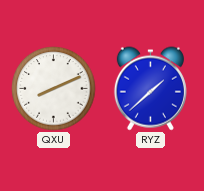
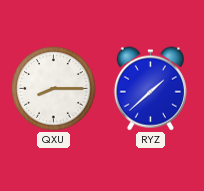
QXU: 8:11 -> 8:15
